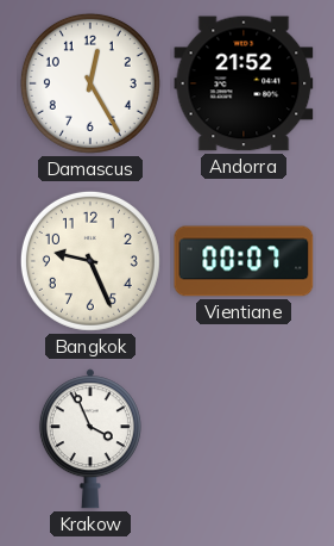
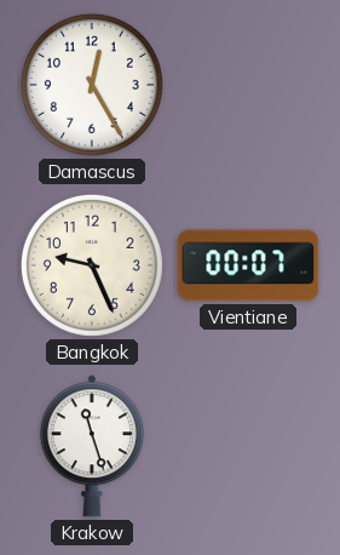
Andorra: 21:52 -> none
Krakow: 3:56 -> 11:27
